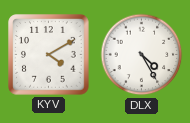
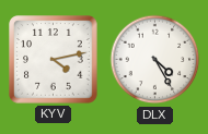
KYV: 4:10 -> 4:13
